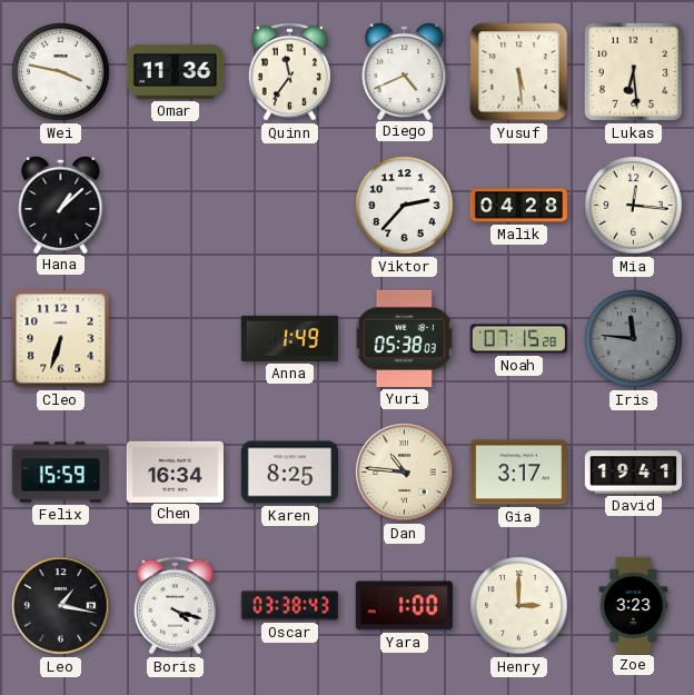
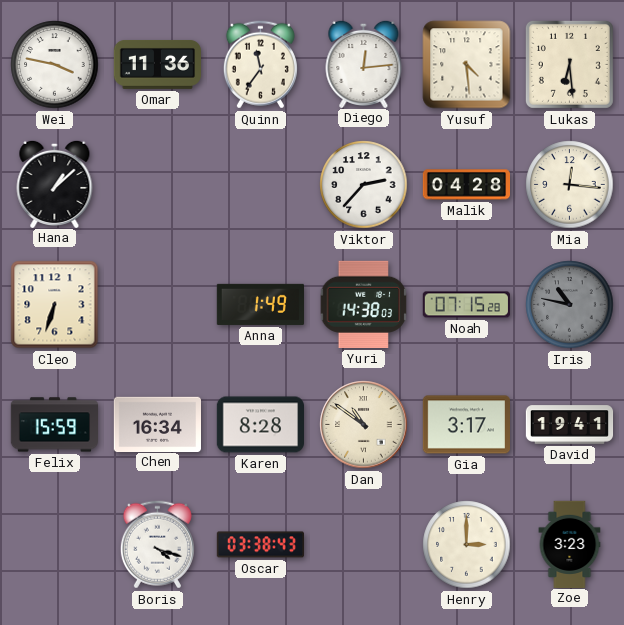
Diego: 4:41 -> 12:14
Yusuf: 5:29 -> 4:29
Yuri: 05:38 -> 14:38
Iris: 11:46 -> 10:47
Karen: 8:25 -> 8:28
Dan: 10:46 -> 10:51
Leo: 1:17 -> none
Yara: 1:00 -> none
